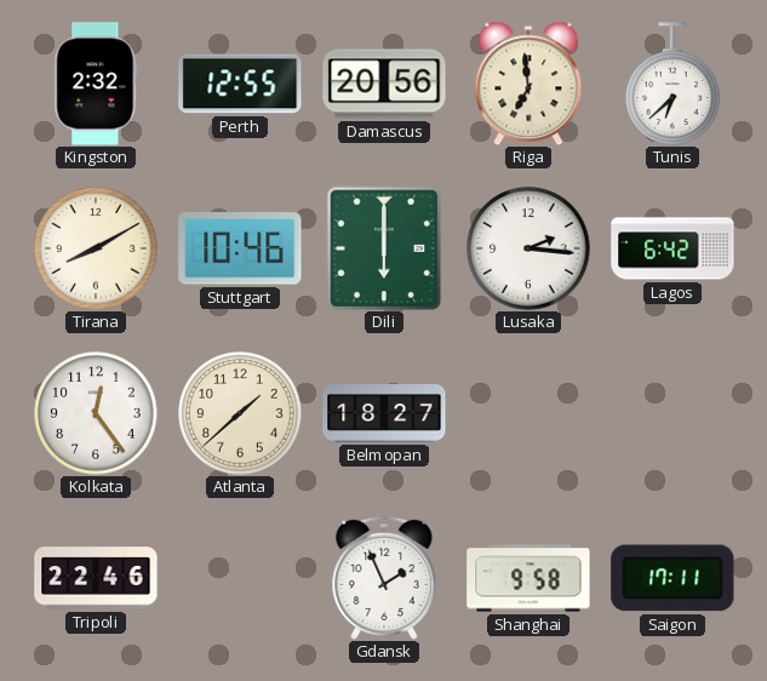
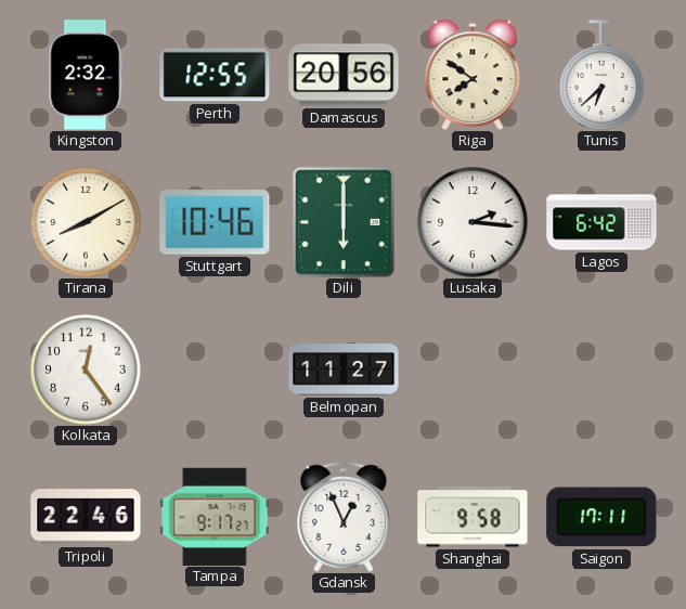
Riga: 6:59 -> 7:51
Atlanta: 1:38 -> none
Belmopan: 18:27 -> 11:27
Tampa: none -> 9:17
Gdansk: 1:56 -> 12:56
